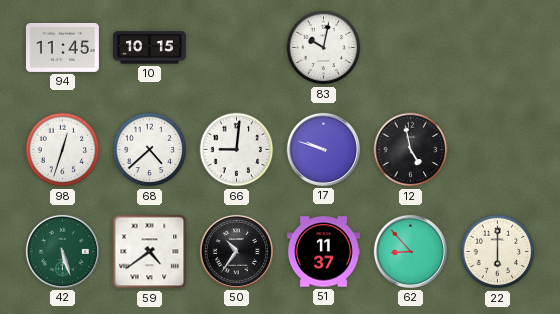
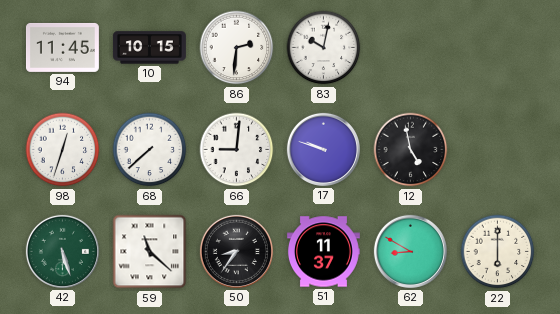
86: none -> 2:31
68: 4:38 -> 7:38
59: 4:39 -> 11:22
50: 10:36 -> 8:36
62: 8:53 -> 8:50
